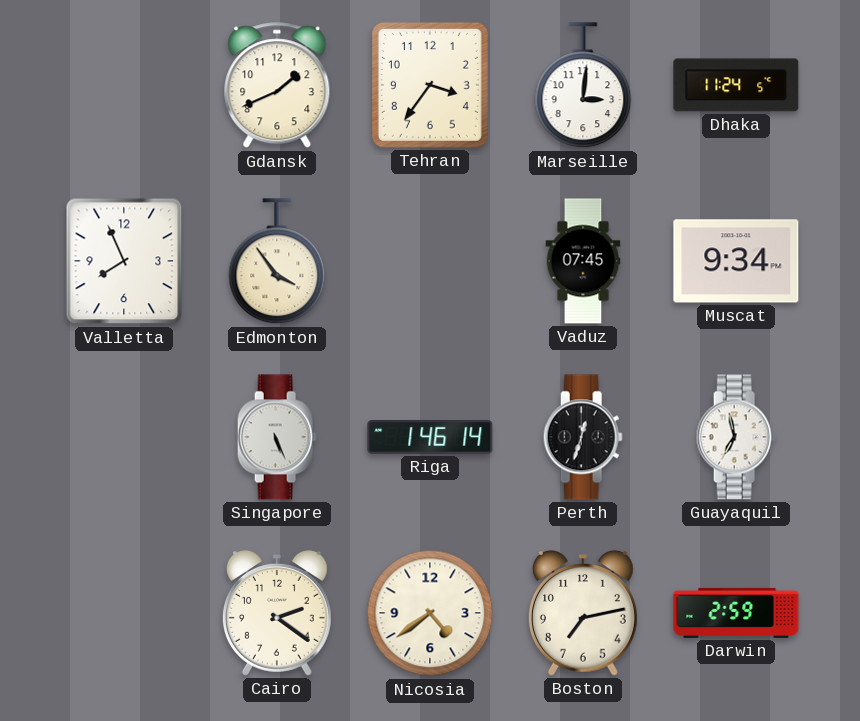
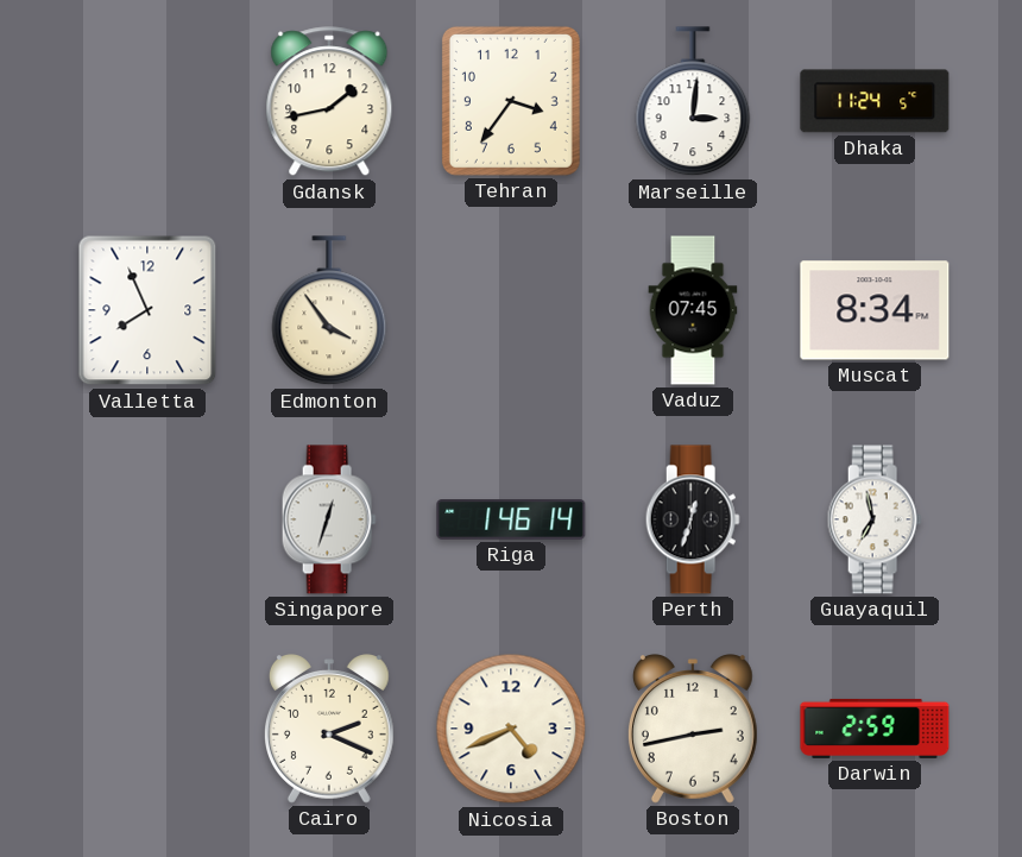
Gdansk: 1:41 -> 1:43
Muscat: 9:34 -> 8:34
Singapore: 5:26 -> 12:33
Cairo: 2:21 -> 2:19
Nicosia: 4:39 -> 4:41
Boston: 7:13 -> 2:43
